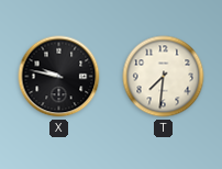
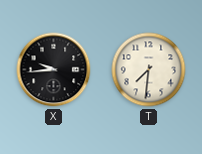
X: 9:47 -> 9:44
